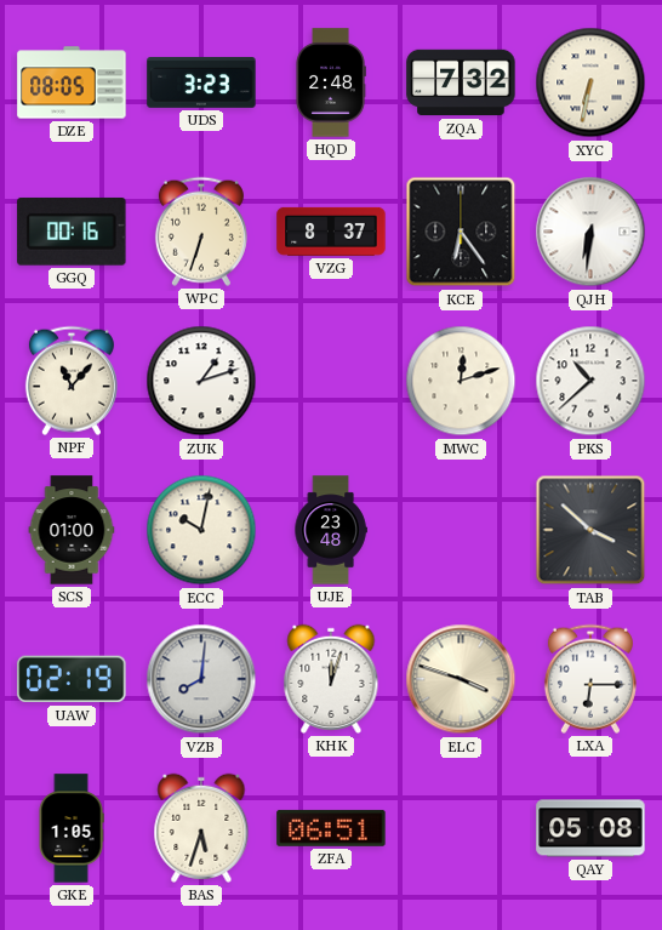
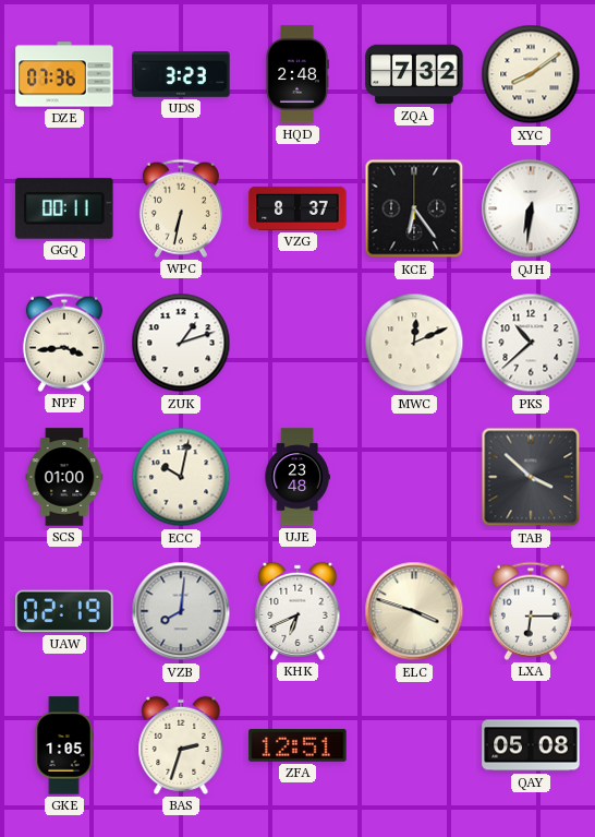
DZE: 08:05 -> 07:36
XYC: 6:32 -> 8:09
GGQ: 00:16 -> 00:11
WPC: 6:33 -> 6:32
NPF: 11:07 -> 3:44
MWC: 12:12 -> 12:11
KHK: 12:03 -> 6:41
BAS: 5:33 -> 2:33
ZFA: 06:51 -> 12:51
